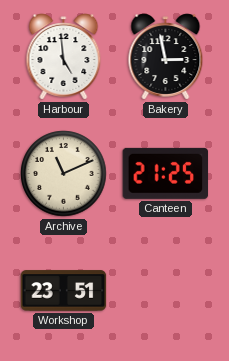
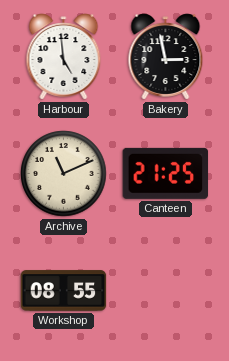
Workshop: 23:51 -> 08:55
